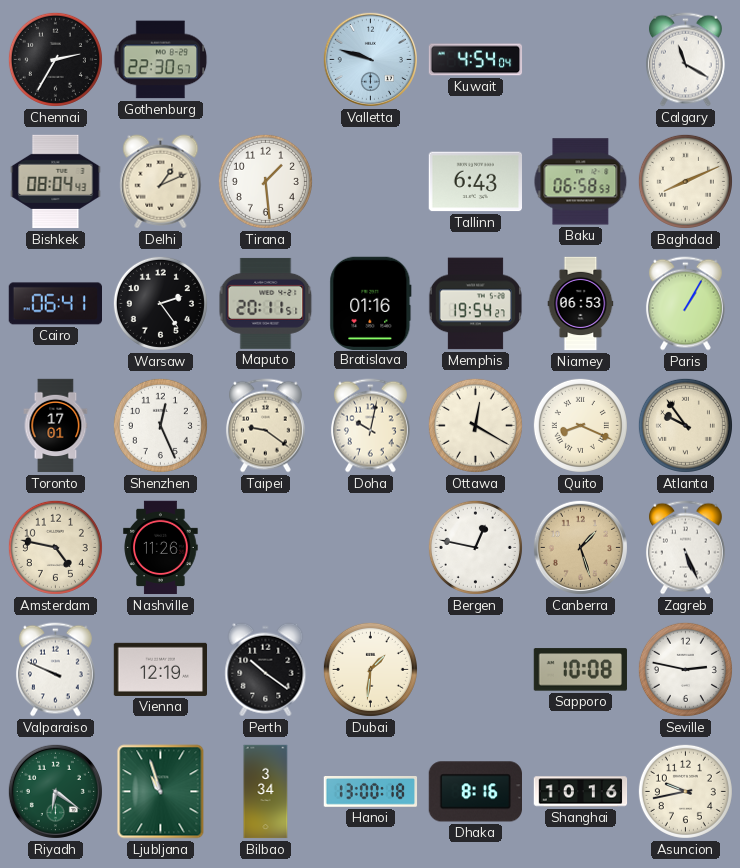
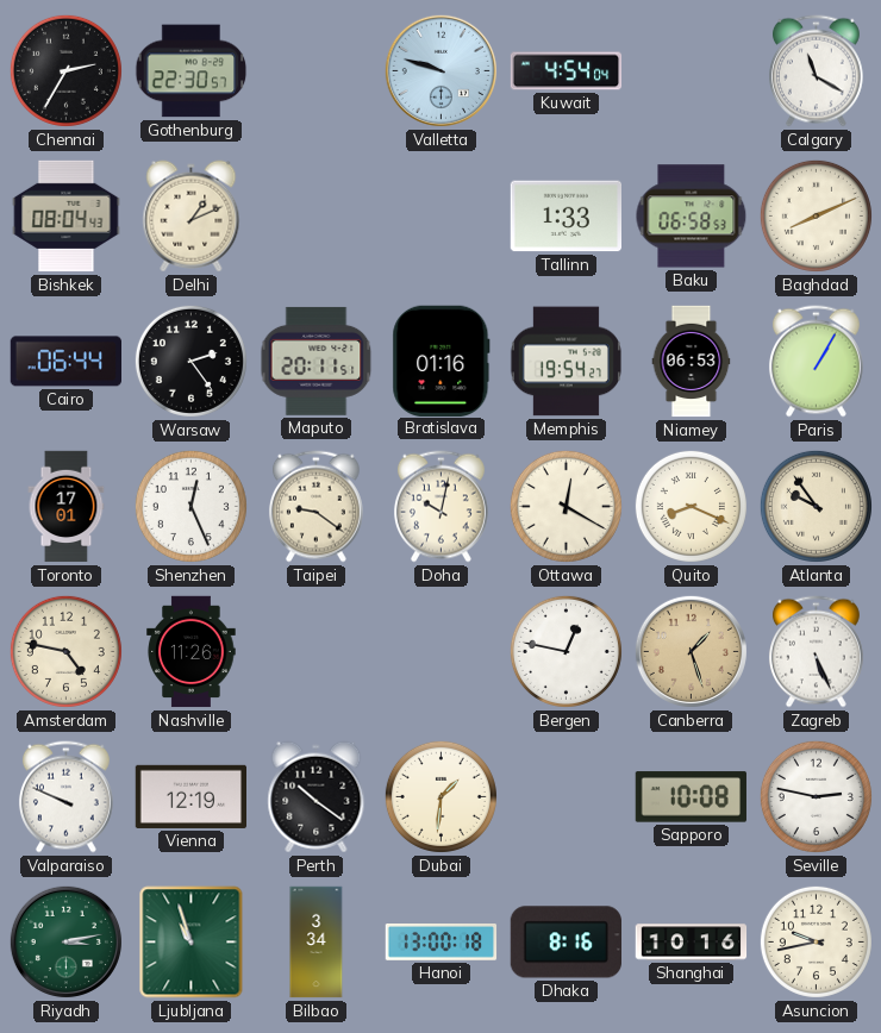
Tirana: 1:29 -> none
Tallinn: 6:43 -> 1:33
Cairo: 06:41 -> 06:44
Riyadh: 6:21 -> 3:13
